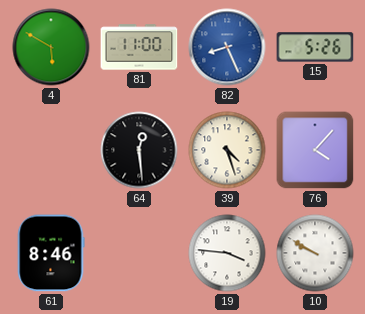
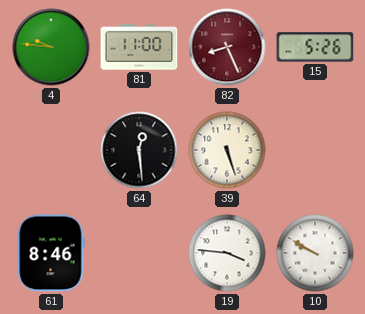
4: 5:50 -> 9:46
82 dial: blue -> burgundy
39: 4:27 -> 5:27
76: 4:07 -> none
